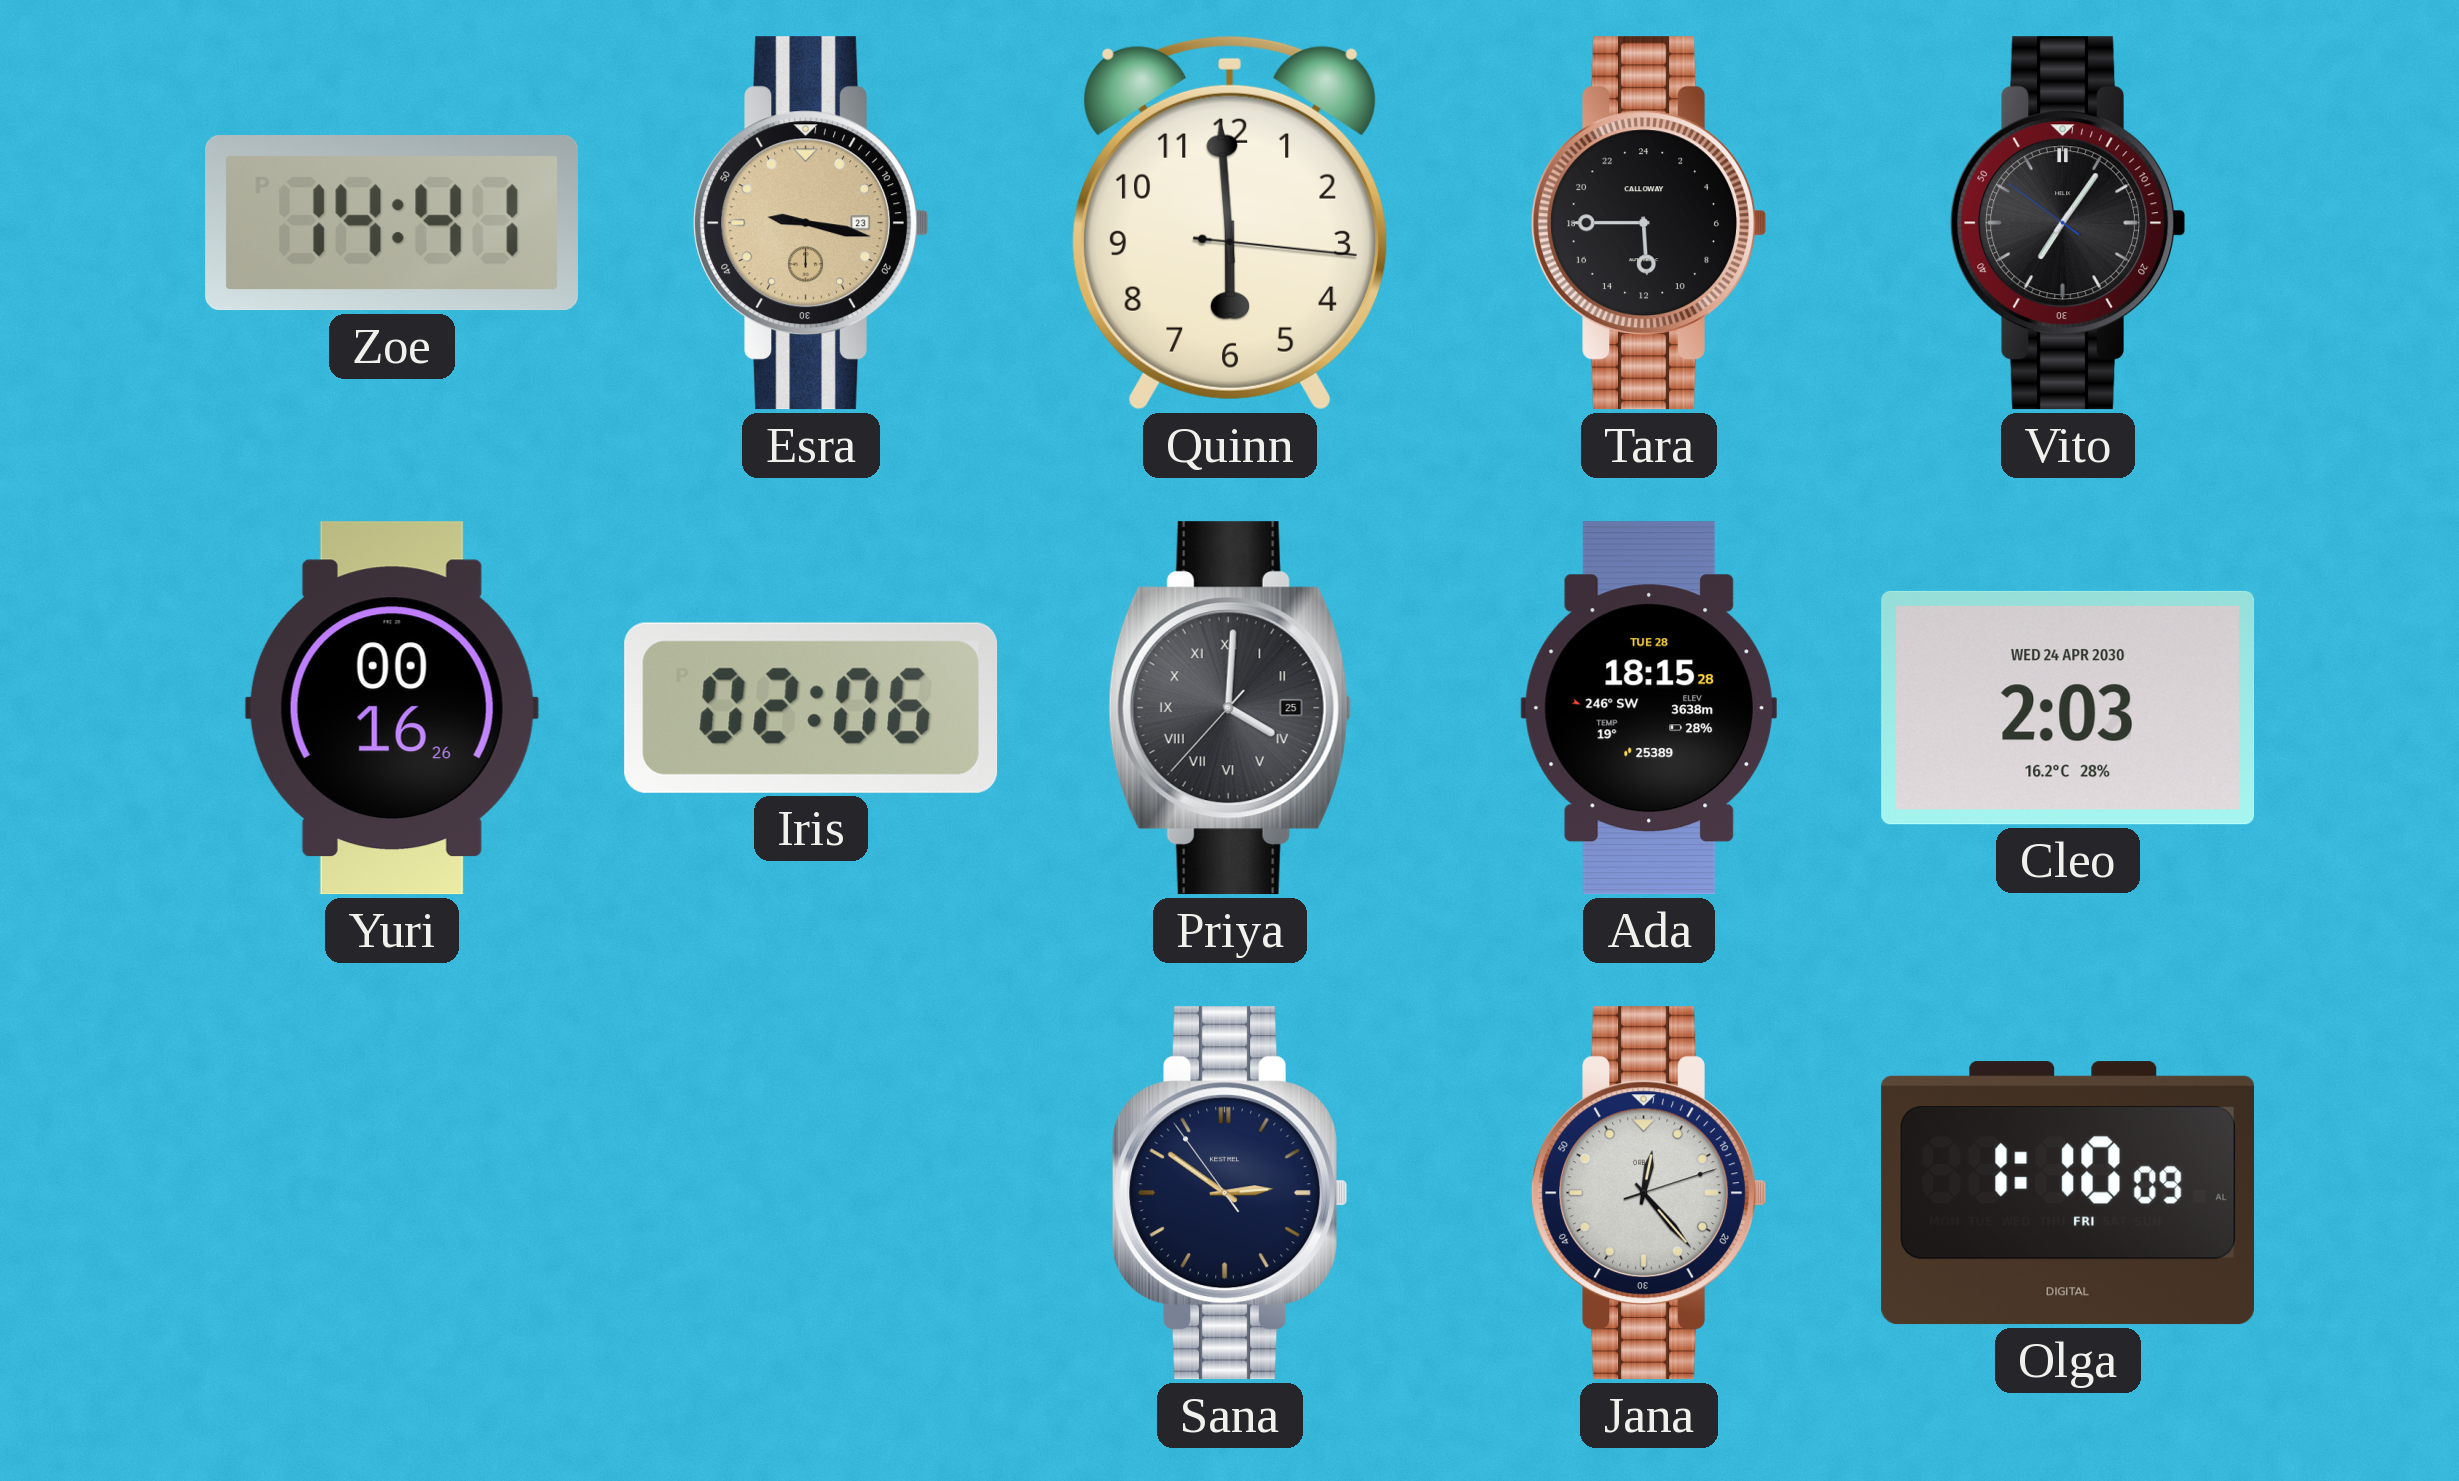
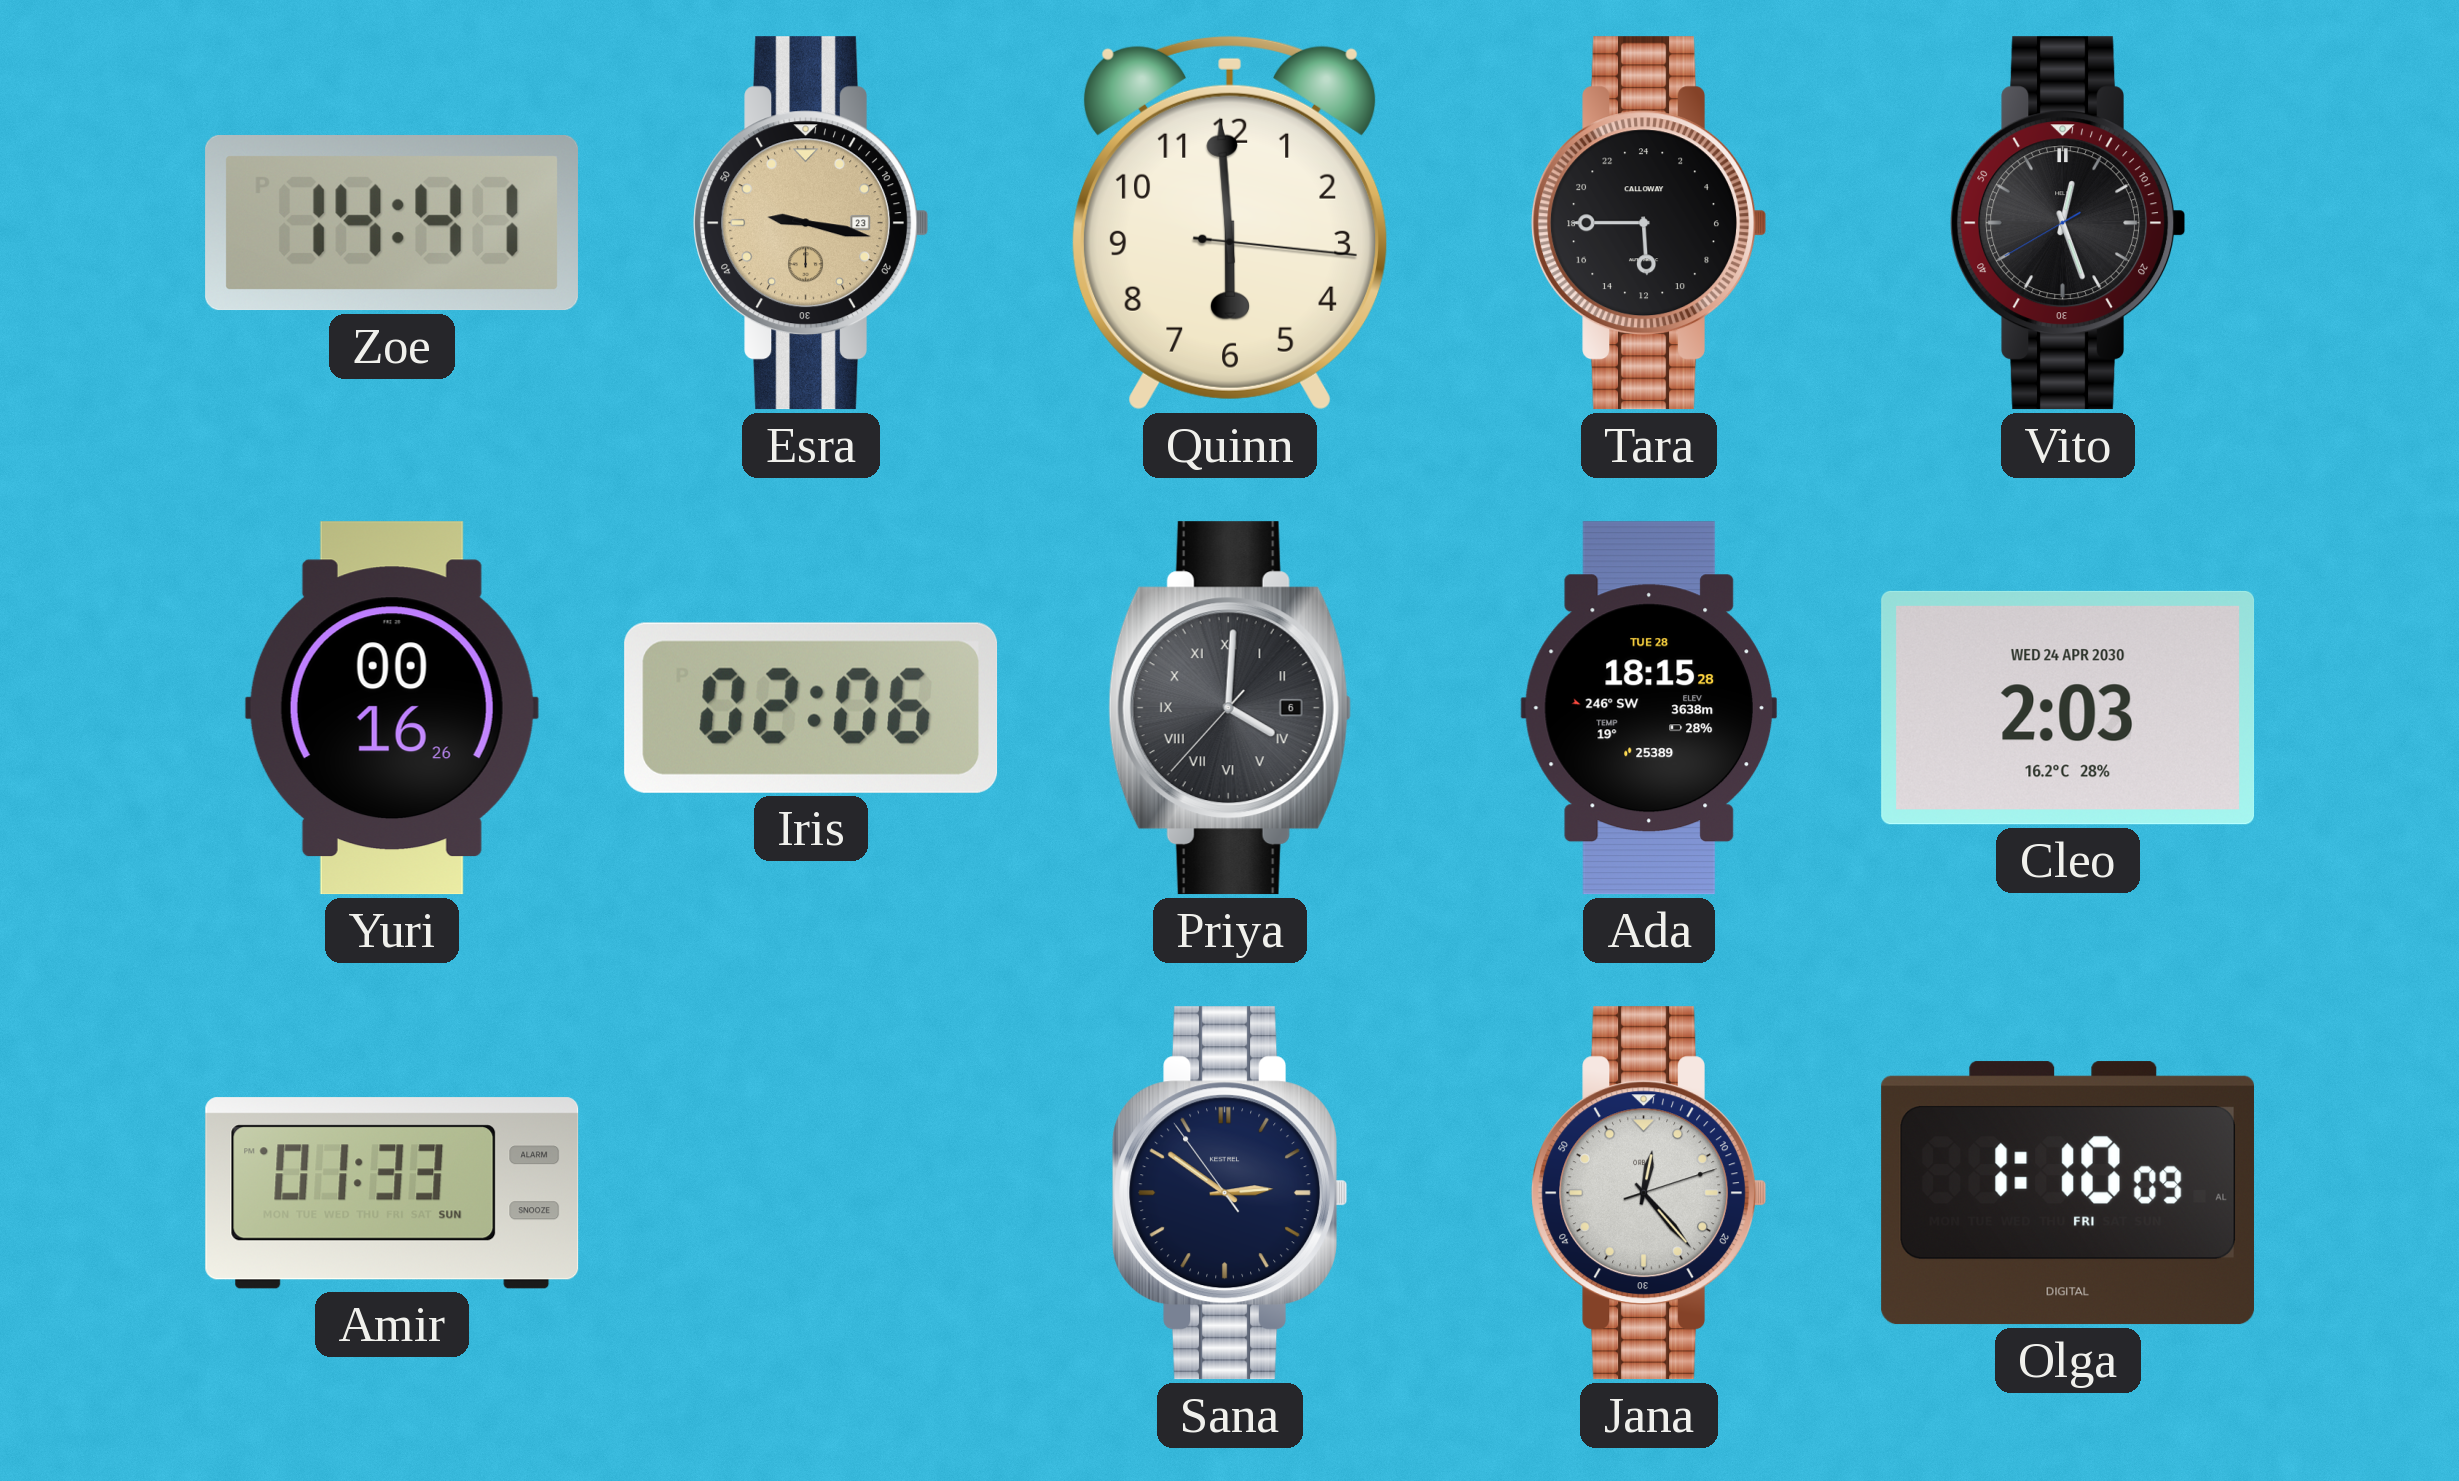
Vito: 7:05 -> 12:26
Priya date: 25 -> 6
Amir: none -> 01:33
